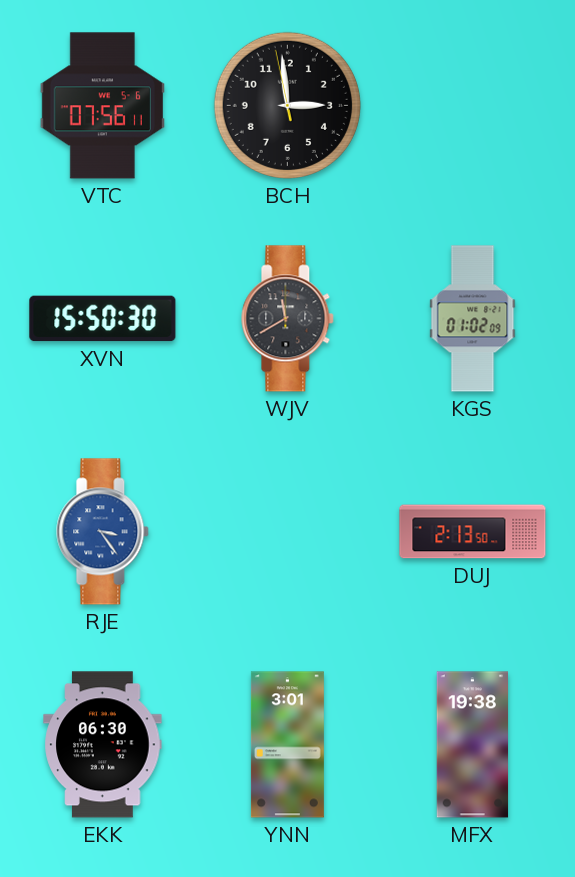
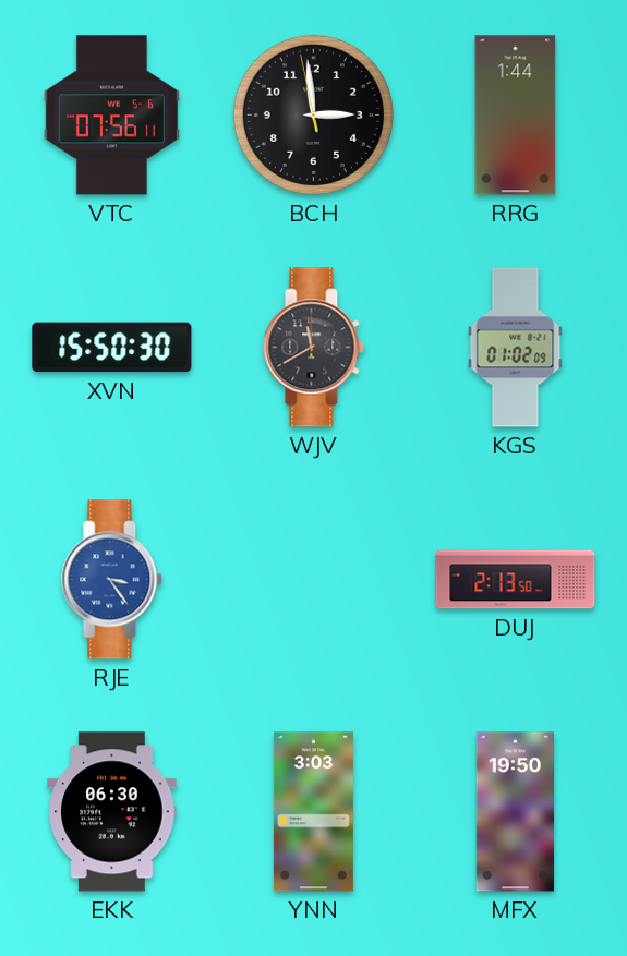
RRG: none -> 1:44
YNN: 3:01 -> 3:03
MFX: 19:38 -> 19:50
